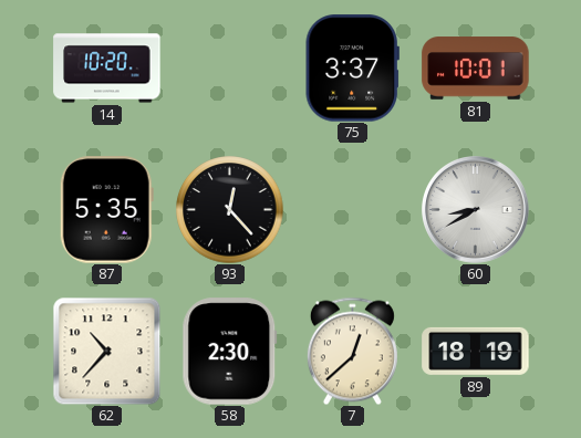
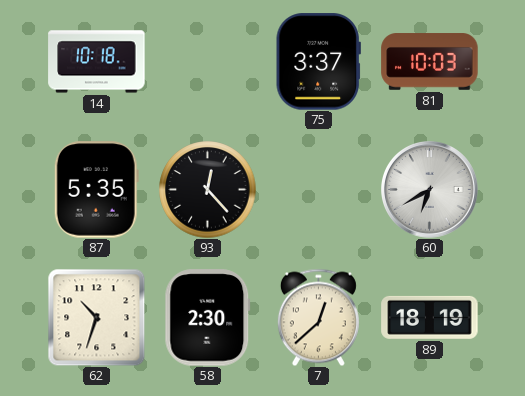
14: 10:20 -> 10:18
81: 10:01 -> 10:03
60: 8:40 -> 6:40
62: 10:37 -> 10:33
